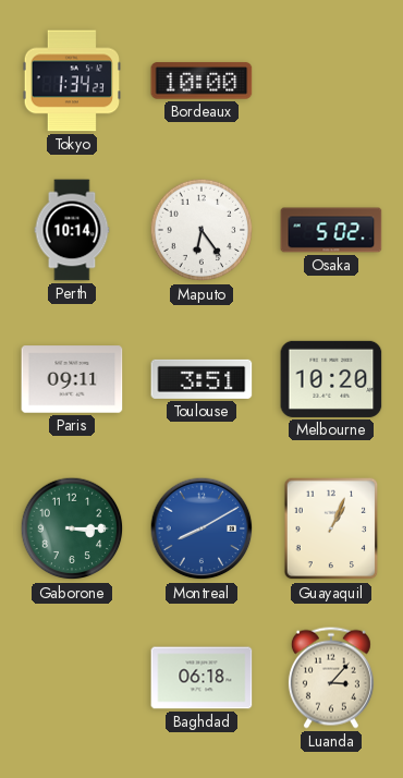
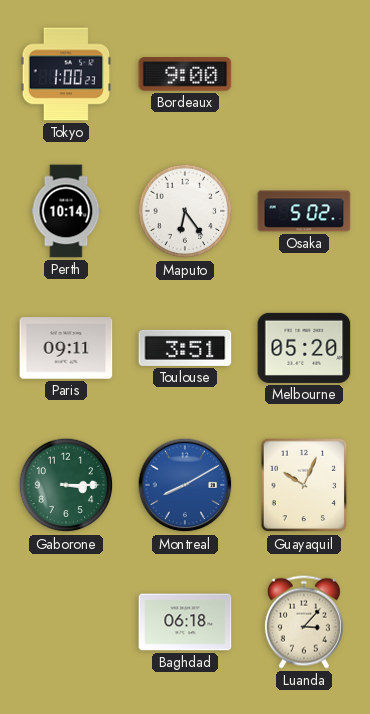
Tokyo: 1:34 -> 1:00
Bordeaux: 10:00 -> 9:00
Melbourne: 10:20 -> 05:20
Guayaquil: 1:04 -> 10:04
